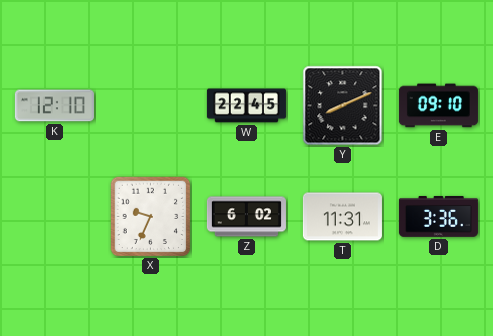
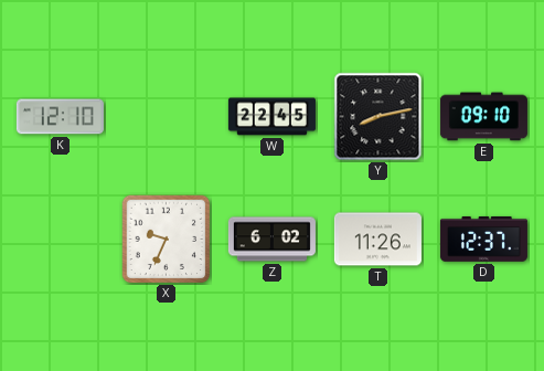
Y: 8:11 -> 8:13
T: 11:31 -> 11:26
D: 3:36 -> 12:37
